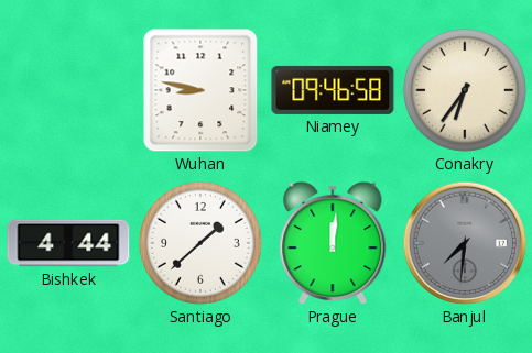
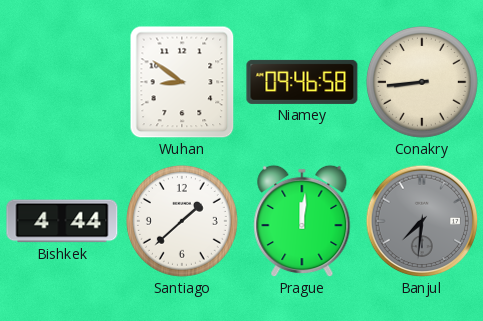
Wuhan: 8:47 -> 8:51
Conakry: 6:36 -> 8:44
